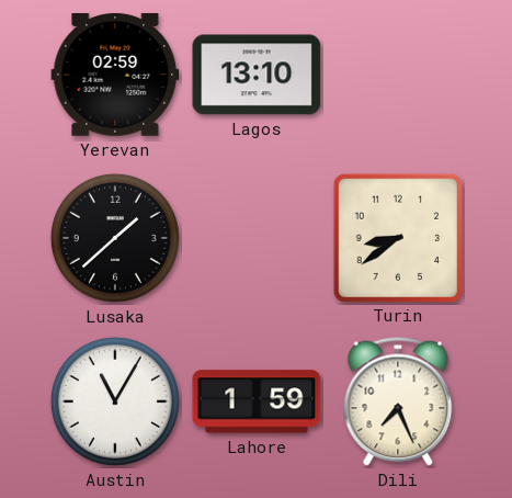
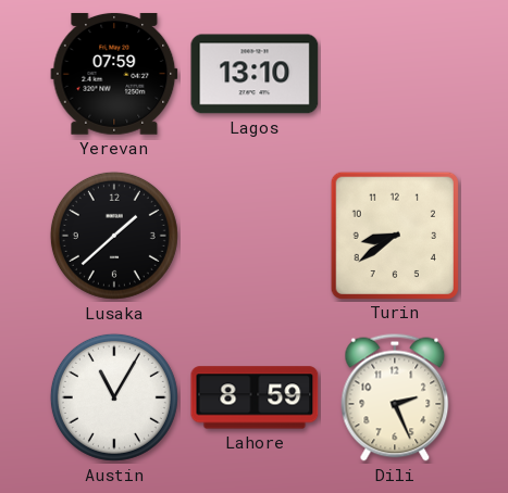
Yerevan: 02:59 -> 07:59
Lahore: 1:59 -> 8:59
Dili: 7:26 -> 2:26
